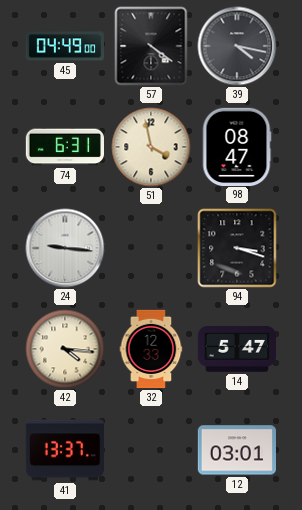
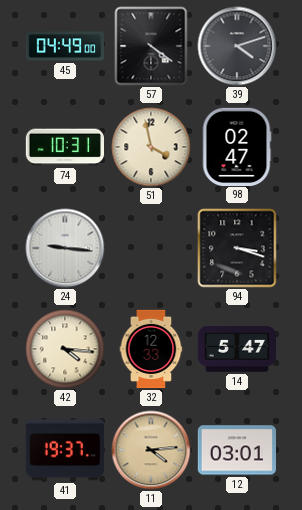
39: 4:17 -> 4:12
74: 6:31 -> 10:31
98: 08:47 -> 02:47
41: 13:37 -> 19:37
11: none -> 4:14
